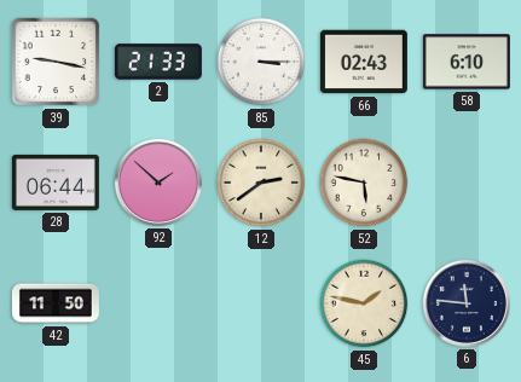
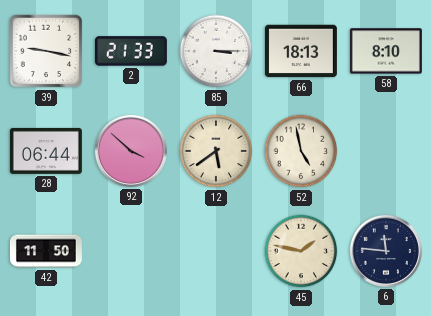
66: 02:43 -> 18:13
58: 6:10 -> 8:10
92: 1:52 -> 3:52
12: 2:39 -> 5:39
52: 5:47 -> 4:58
